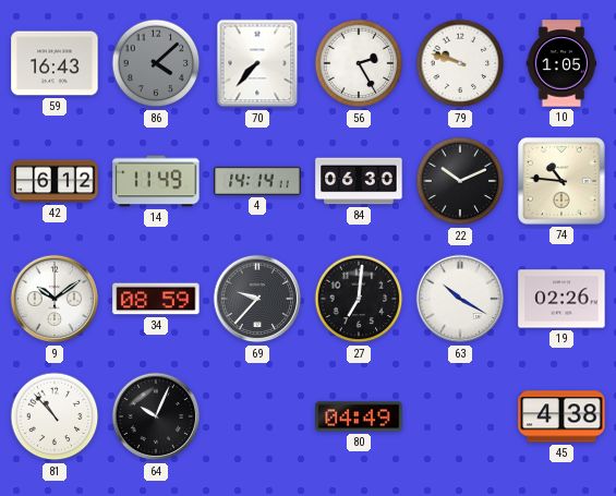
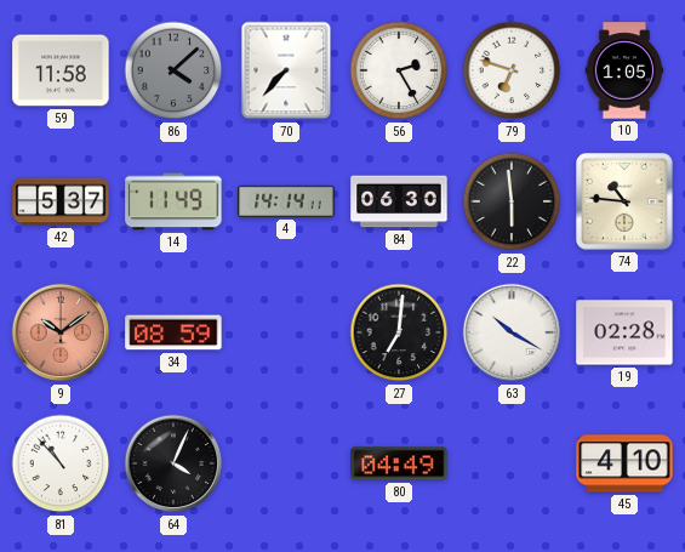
59: 16:43 -> 11:58
79: 9:48 -> 6:48
42: 6:12 -> 5:37
22: 10:11 -> 5:59
9 dial: white -> salmon
69: 9:37 -> none
19: 02:26 -> 02:28
64: 10:04 -> 4:04
45: 4:38 -> 4:10
